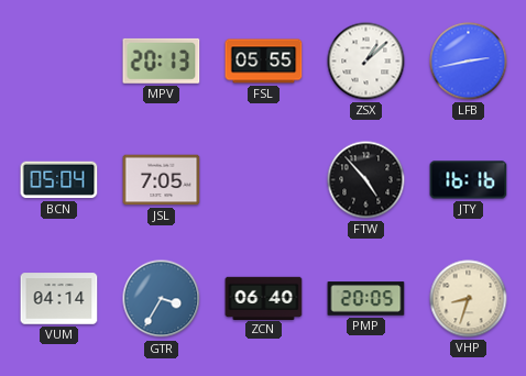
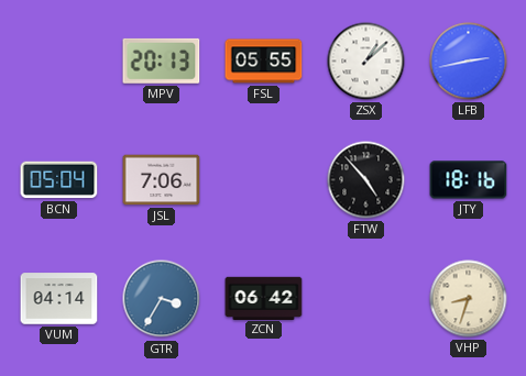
JSL: 7:05 -> 7:06
JTY: 16:16 -> 18:16
ZCN: 06:40 -> 06:42
PMP: 20:05 -> none
